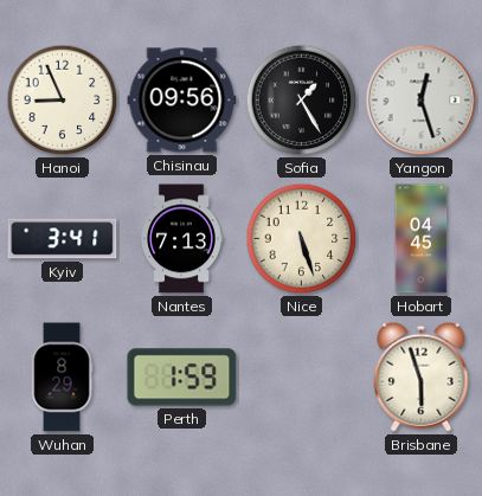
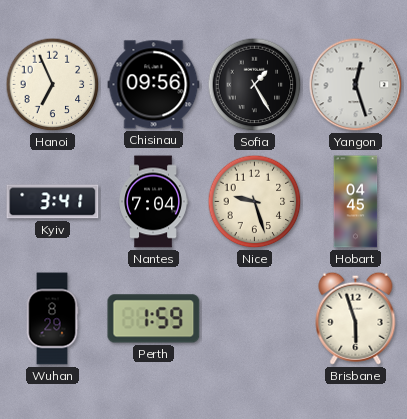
Hanoi: 8:56 -> 6:56
Nantes: 7:13 -> 7:04
Nice: 5:27 -> 9:27
